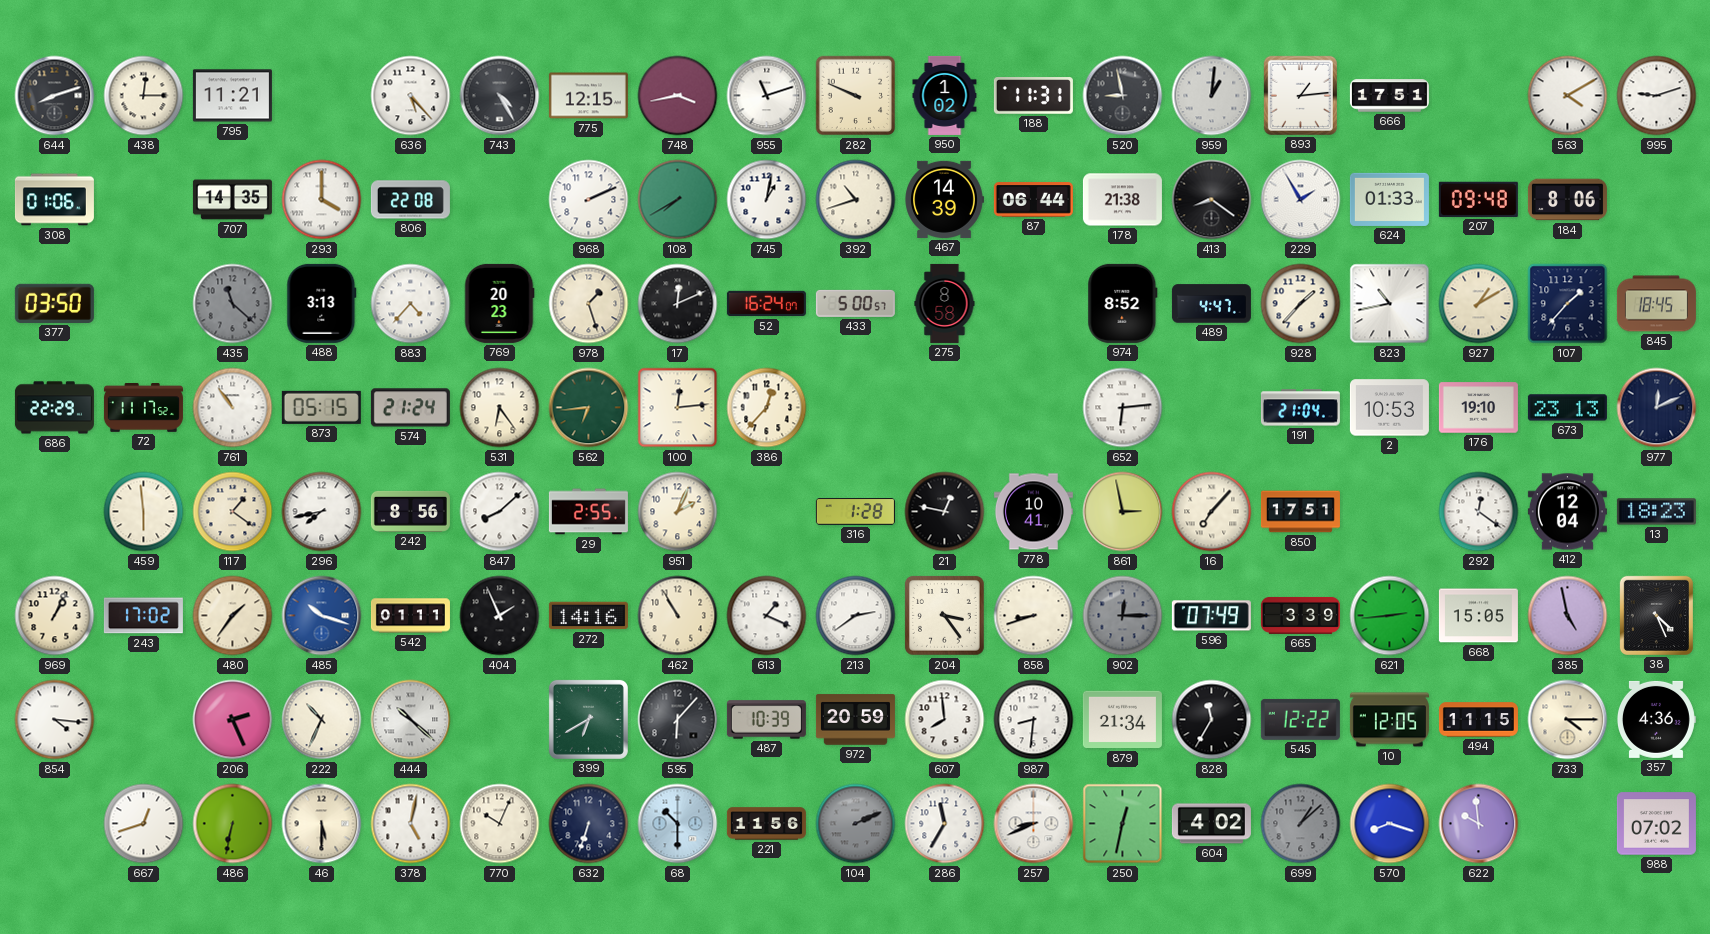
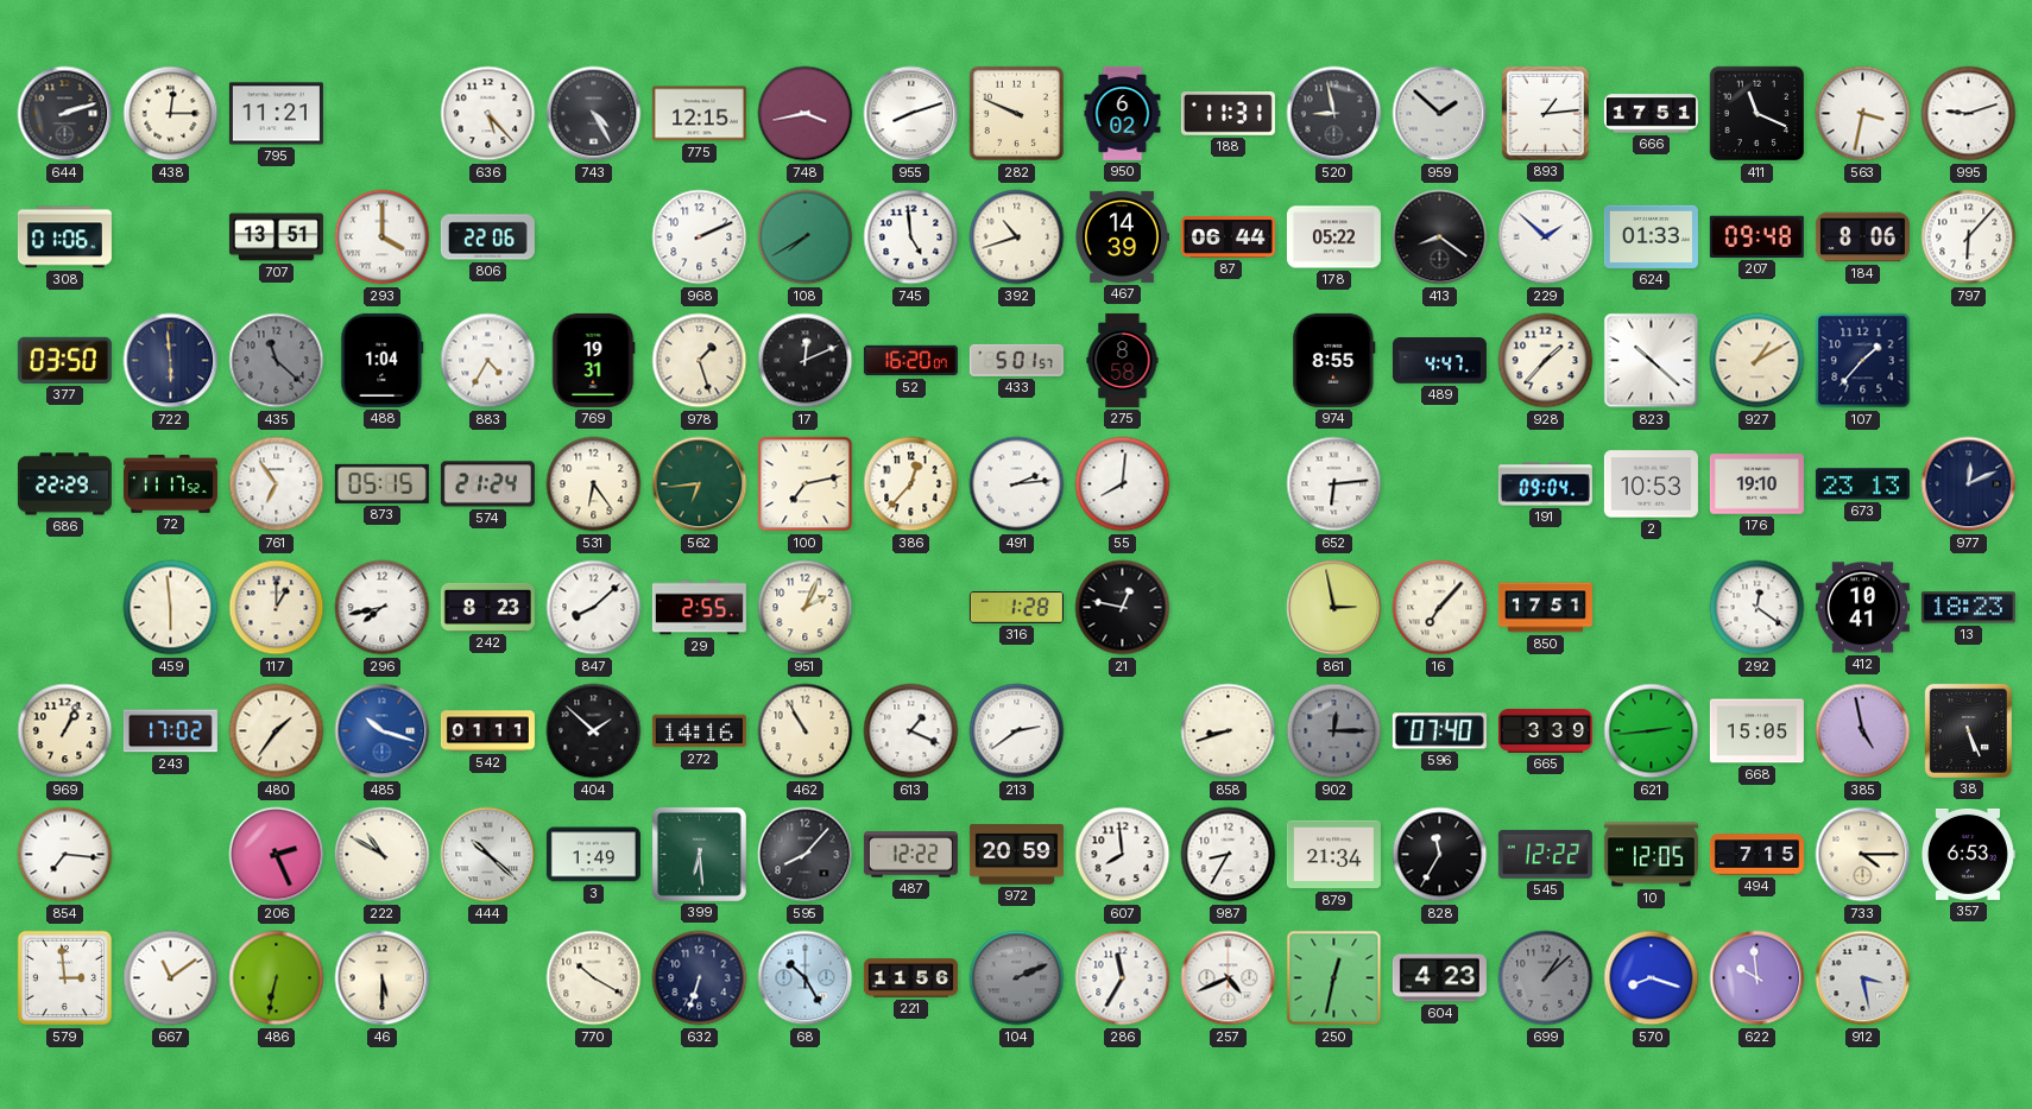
644: 8:12 -> 2:12
955: 11:12 -> 8:12
950: 1:02 -> 6:02
959: 1:01 -> 1:52
411: none -> 11:19
563: 4:10 -> 3:32
707: 14:35 -> 13:51
806: 22:08 -> 22:06
745: 1:02 -> 4:59
178: 21:38 -> 05:22
229: 1:55 -> 1:52
797: none -> 6:07
722: none -> 5:59
488: 3:13 -> 1:04
883: 4:37 -> 4:35
769: 20:23 -> 19:31
52: 16:24 -> 16:20
433: 5:00 -> 5:01
974: 8:52 -> 8:55
823: 10:43 -> 10:22
845: 18:45 -> none
761: 10:54 -> 6:54
100: 12:14 -> 7:13
491: none -> 2:14
55: none -> 8:01
191: 21:04 -> 09:04
117: 1:21 -> 1:00
242: 8:56 -> 8:23
778: 10:41 -> none
412: 12:04 -> 10:41
404: 1:56 -> 1:52
204: 3:24 -> none
596: 07:49 -> 07:40
38: 4:26 -> 5:26
854: 4:16 -> 7:16
222: 10:34 -> 10:50
3: none -> 1:49
399: 6:40 -> 6:29
595: 6:07 -> 8:07
487: 10:39 -> 12:22
987: 8:31 -> 8:35
494: 11:15 -> 7:15
357: 4:36 -> 6:53
579: none -> 2:59
667: 12:42 -> 11:09
378: 5:02 -> none
770: 10:04 -> 10:20
68: 10:30 -> 10:25
257: 8:41 -> 4:41
604: 4:02 -> 4:23
912: none -> 3:28
988: 07:02 -> none
